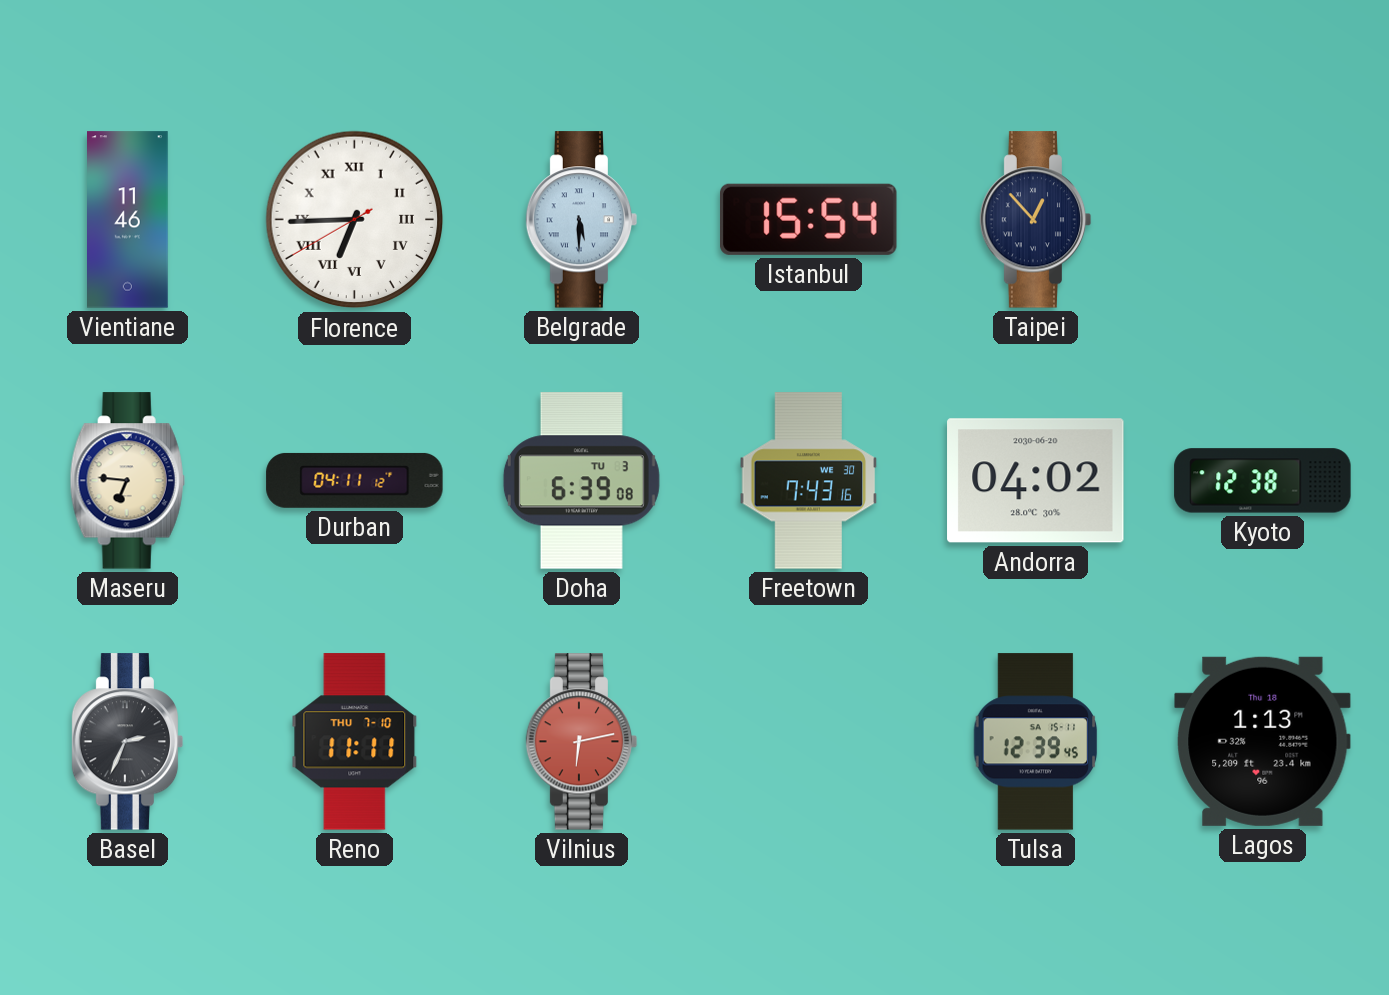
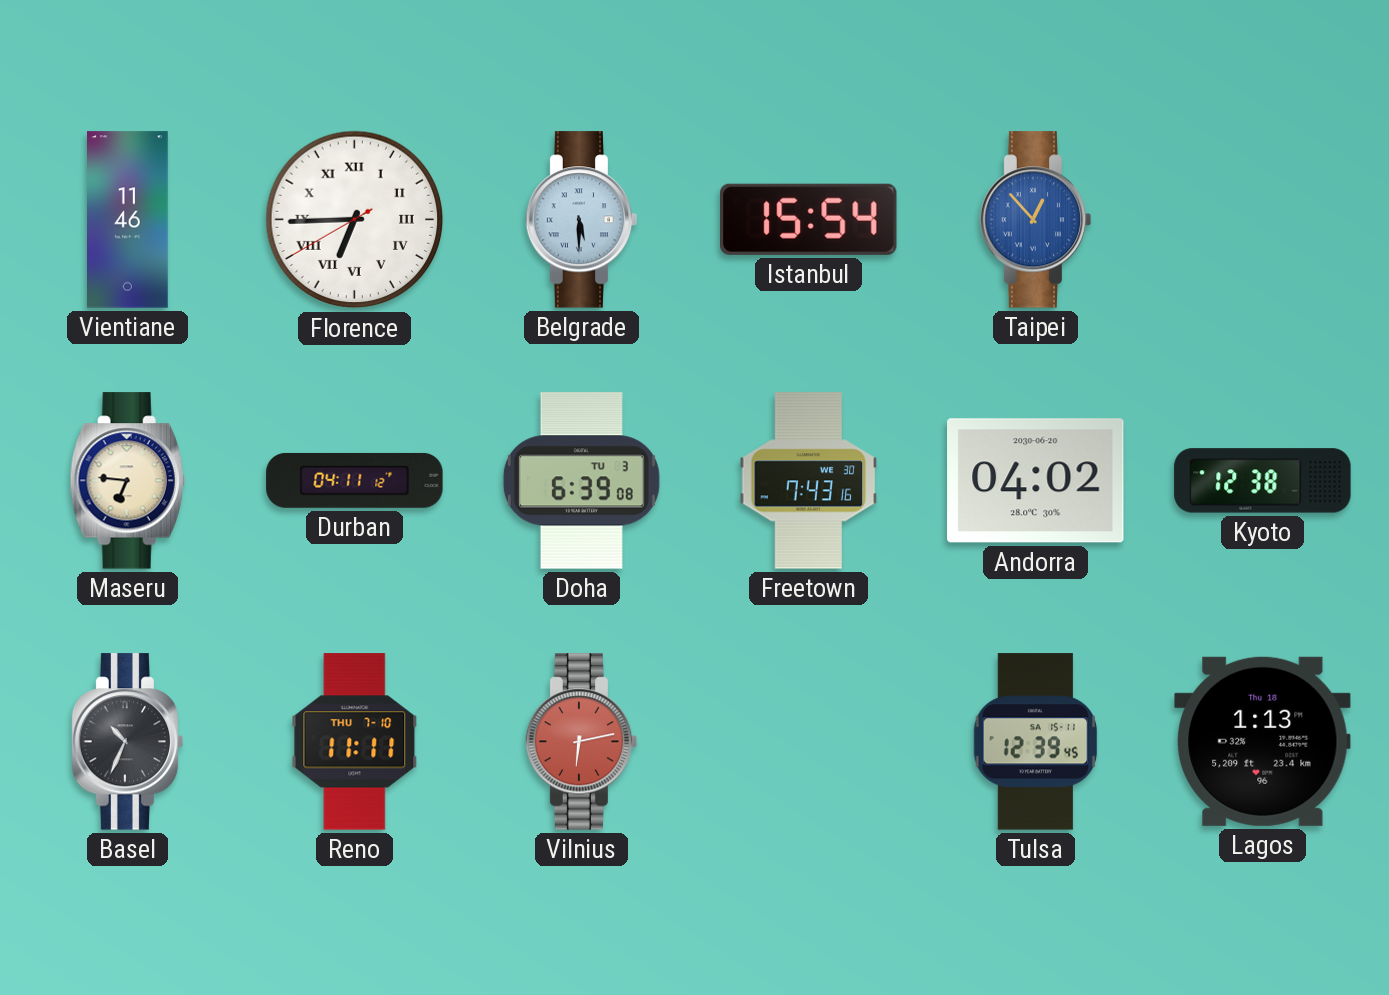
Taipei dial: navy -> blue
Basel: 2:34 -> 10:34
